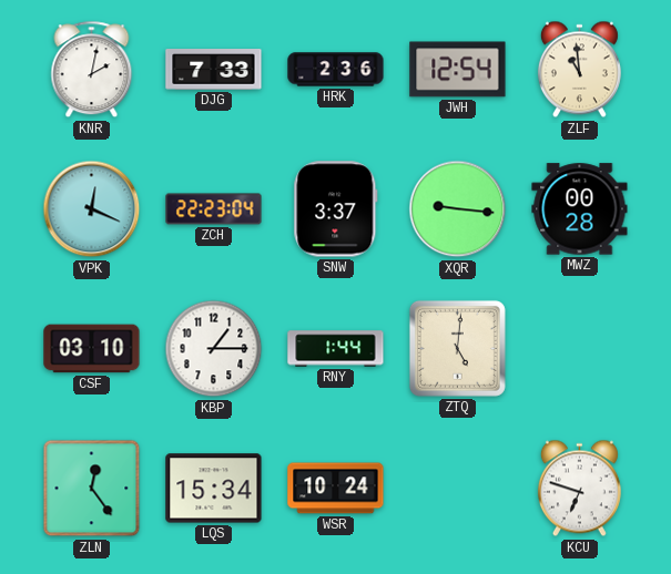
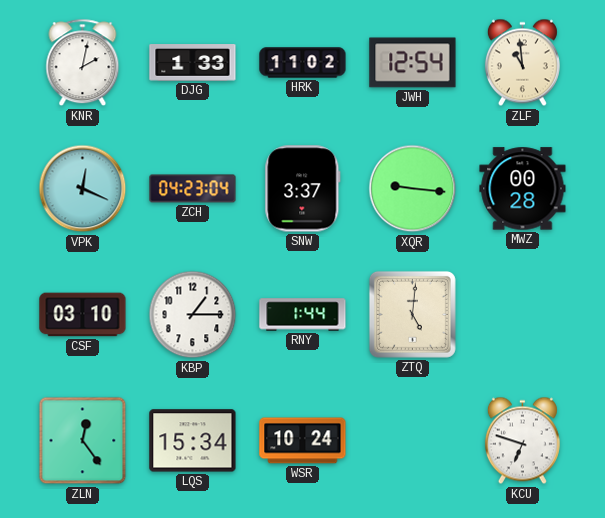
DJG: 7:33 -> 1:33
HRK: 2:36 -> 11:02
ZCH: 22:23 -> 04:23
